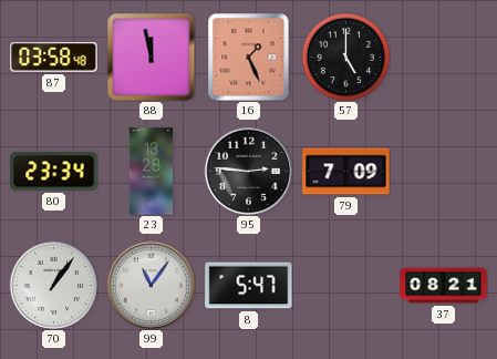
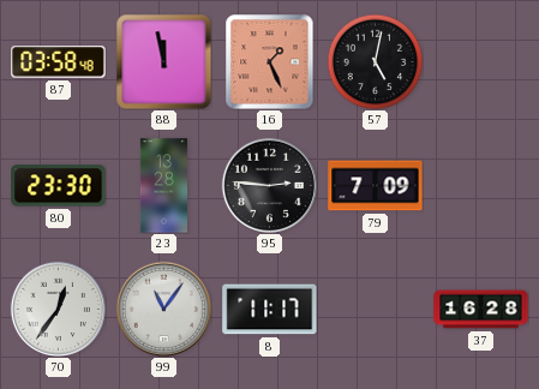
57: 5:00 -> 5:02
80: 23:34 -> 23:30
70: 1:06 -> 12:36
8: 5:47 -> 11:17
37: 08:21 -> 16:28
